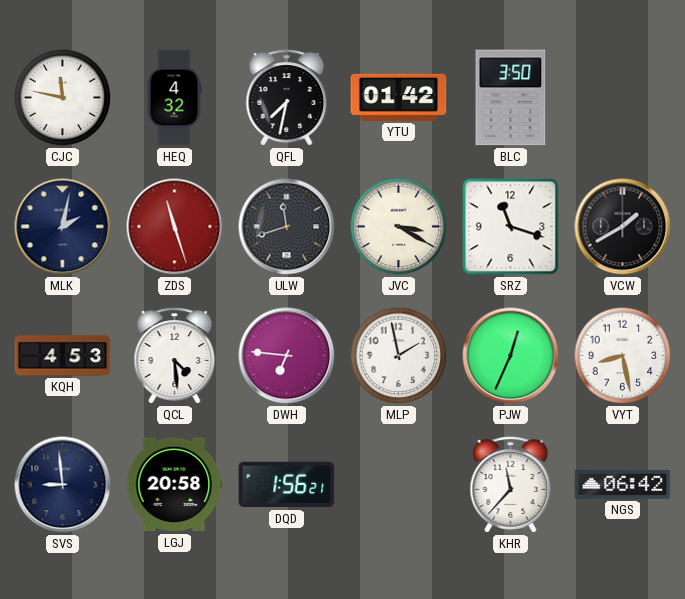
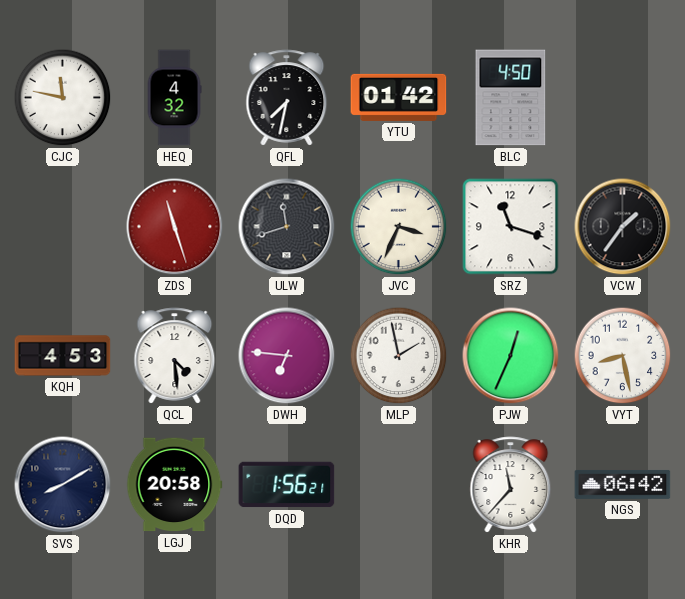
BLC: 3:50 -> 4:50
MLK: 2:02 -> none
JVC: 3:20 -> 3:34
VCW: 1:40 -> 1:36
SVS: 8:59 -> 8:10
